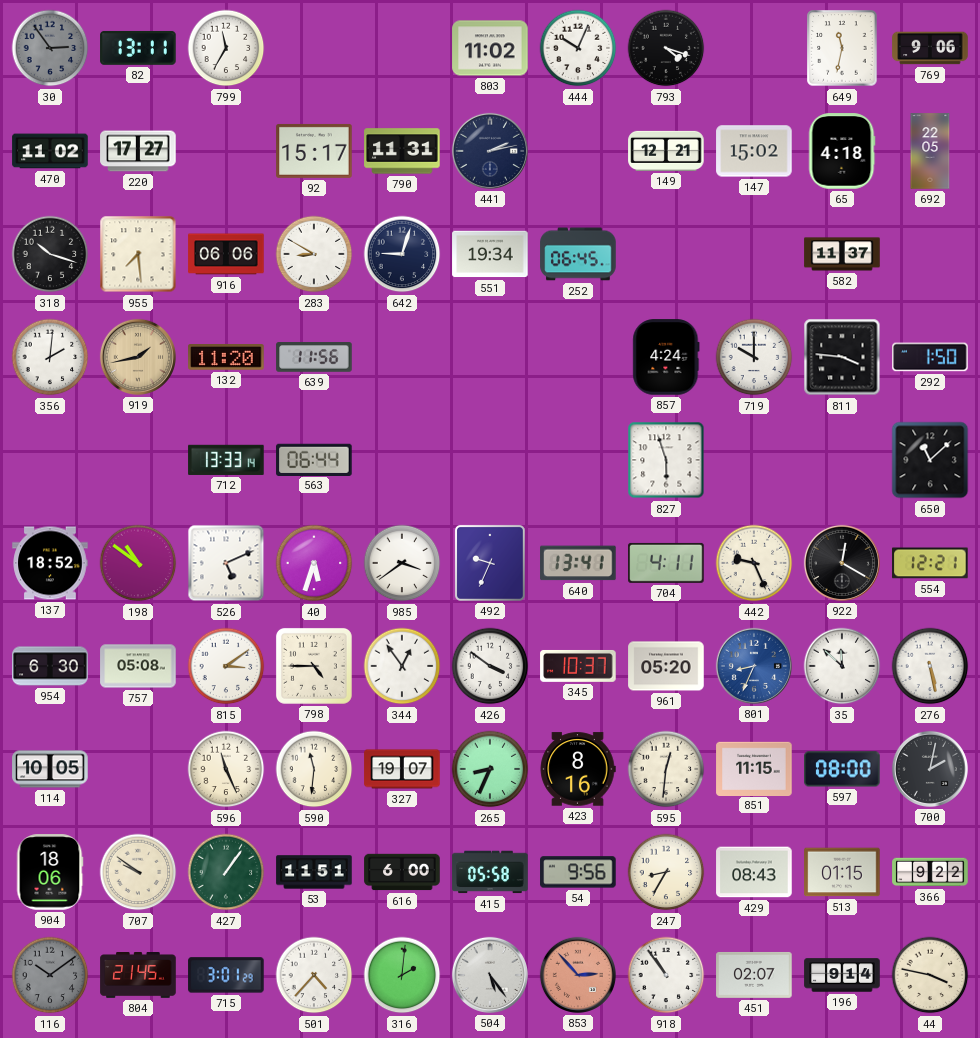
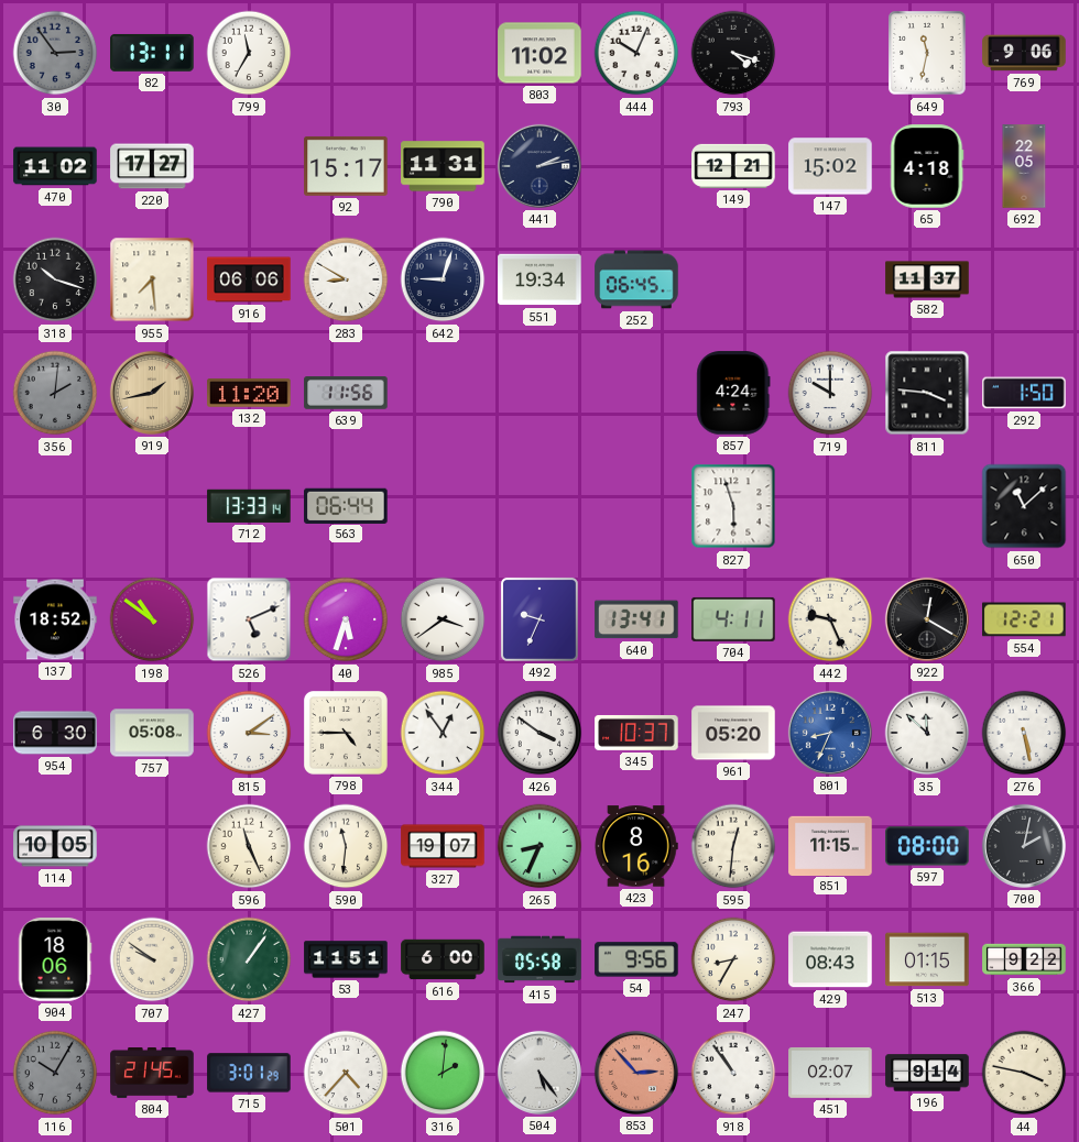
356 dial: white -> grey
116: 10:09 -> 10:05
